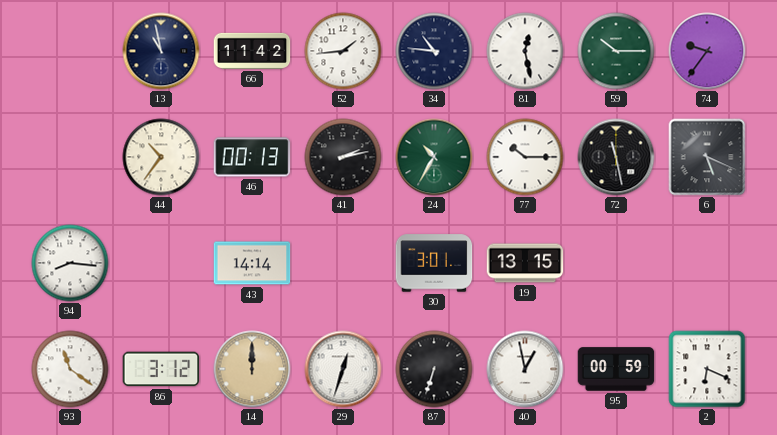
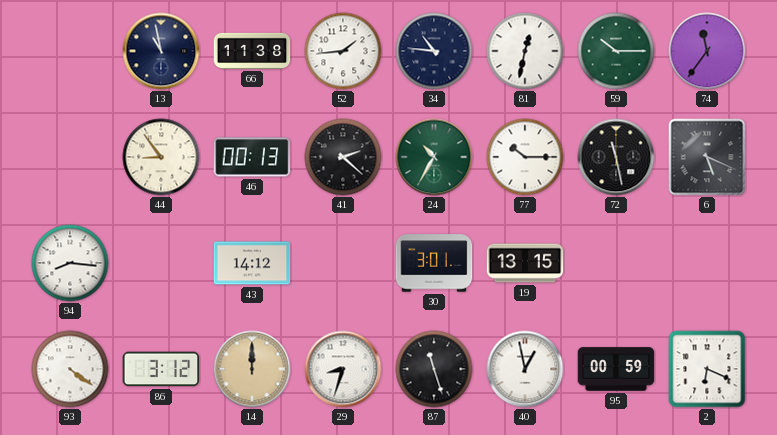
66: 11:42 -> 11:38
81: 12:28 -> 12:32
74: 9:36 -> 11:36
44: 10:36 -> 8:54
41: 2:13 -> 2:22
43: 14:14 -> 14:12
93: 11:21 -> 4:21
29: 12:33 -> 8:33
87: 6:33 -> 11:27
